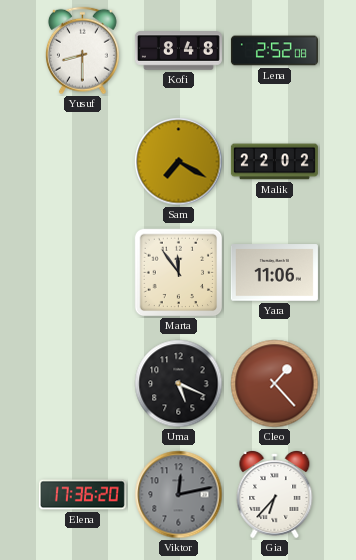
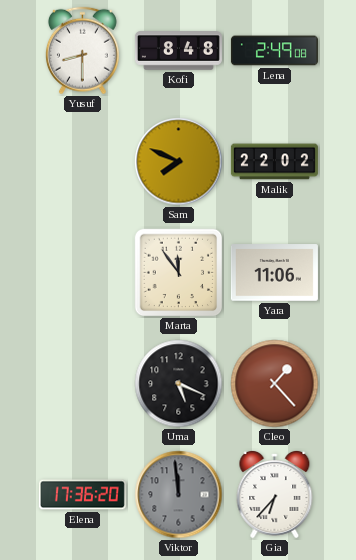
Lena: 2:52 -> 2:49
Sam: 7:20 -> 7:49
Viktor: 12:13 -> 11:59
